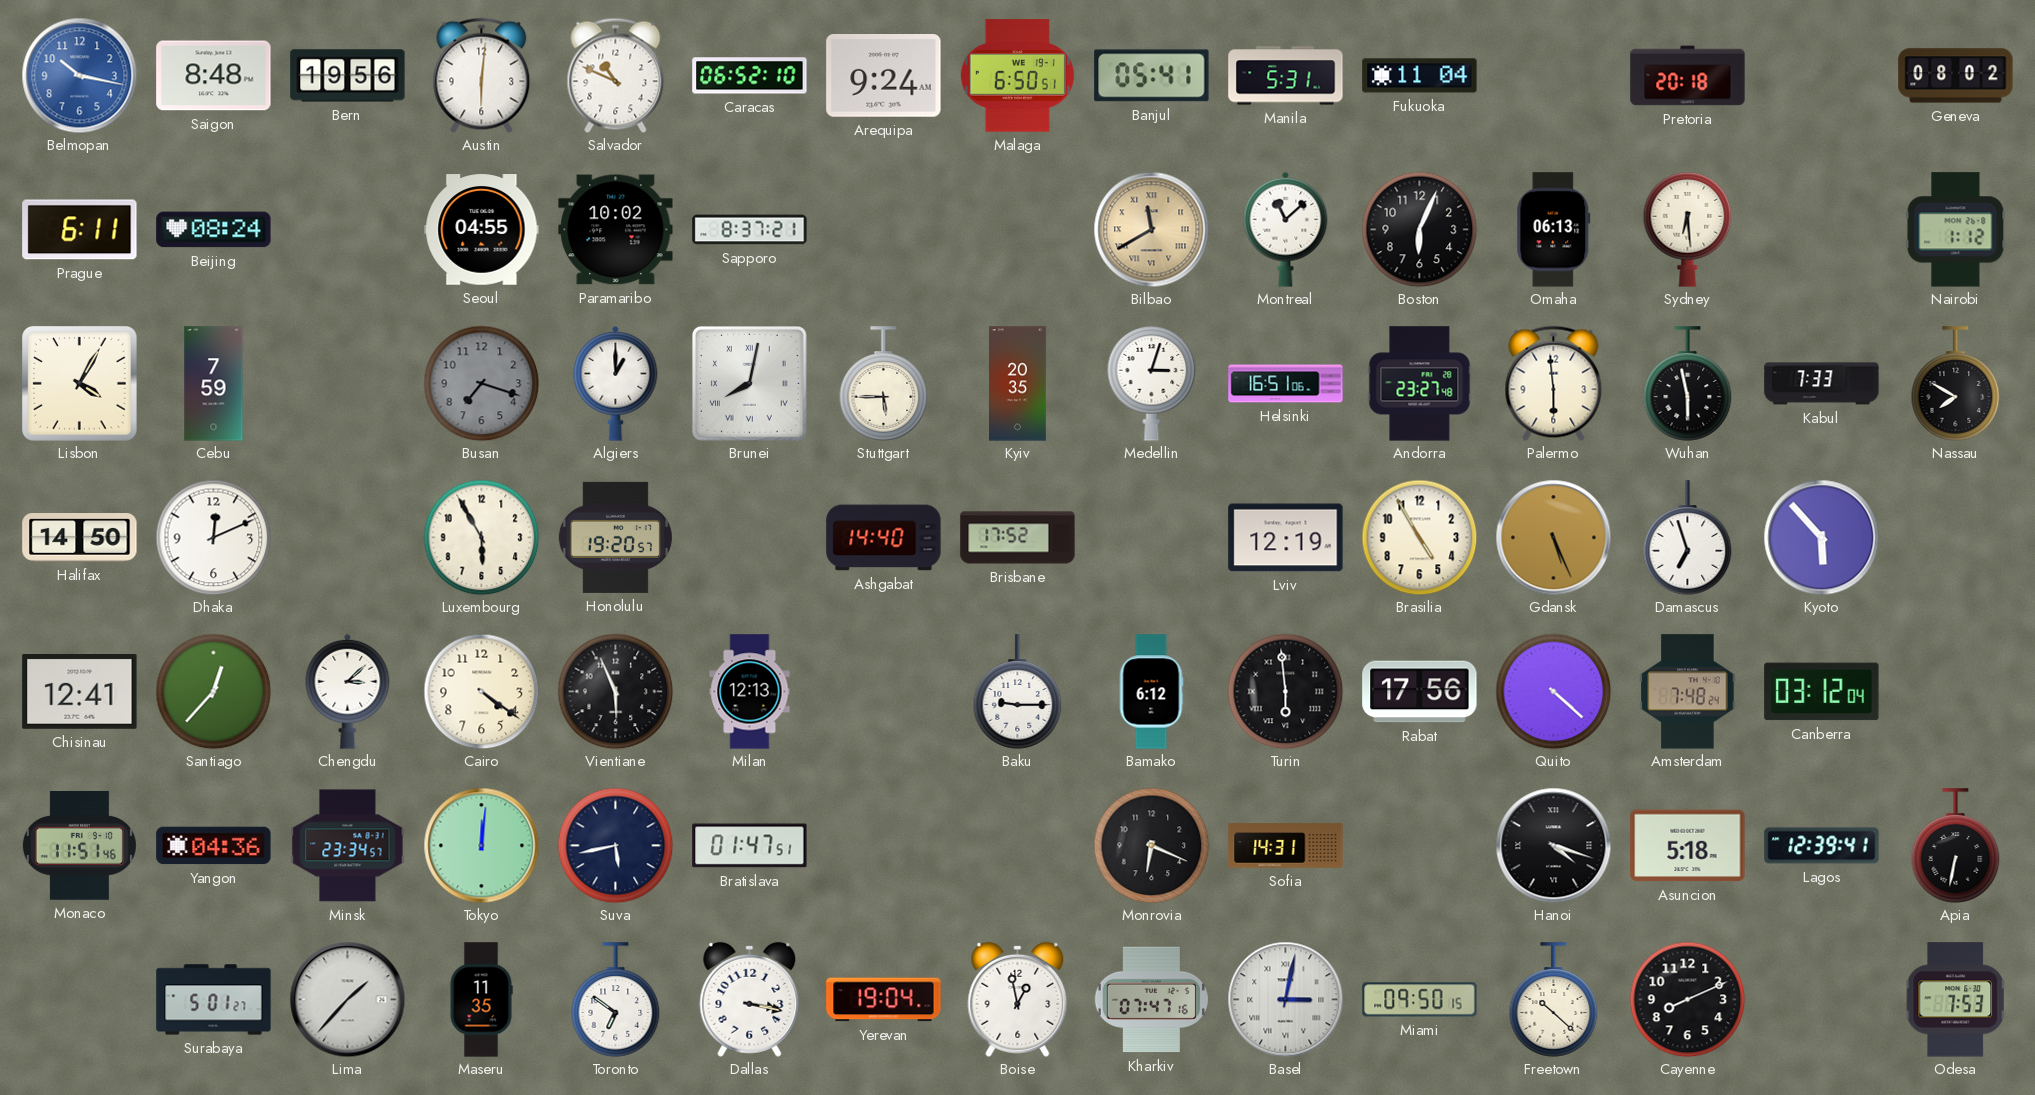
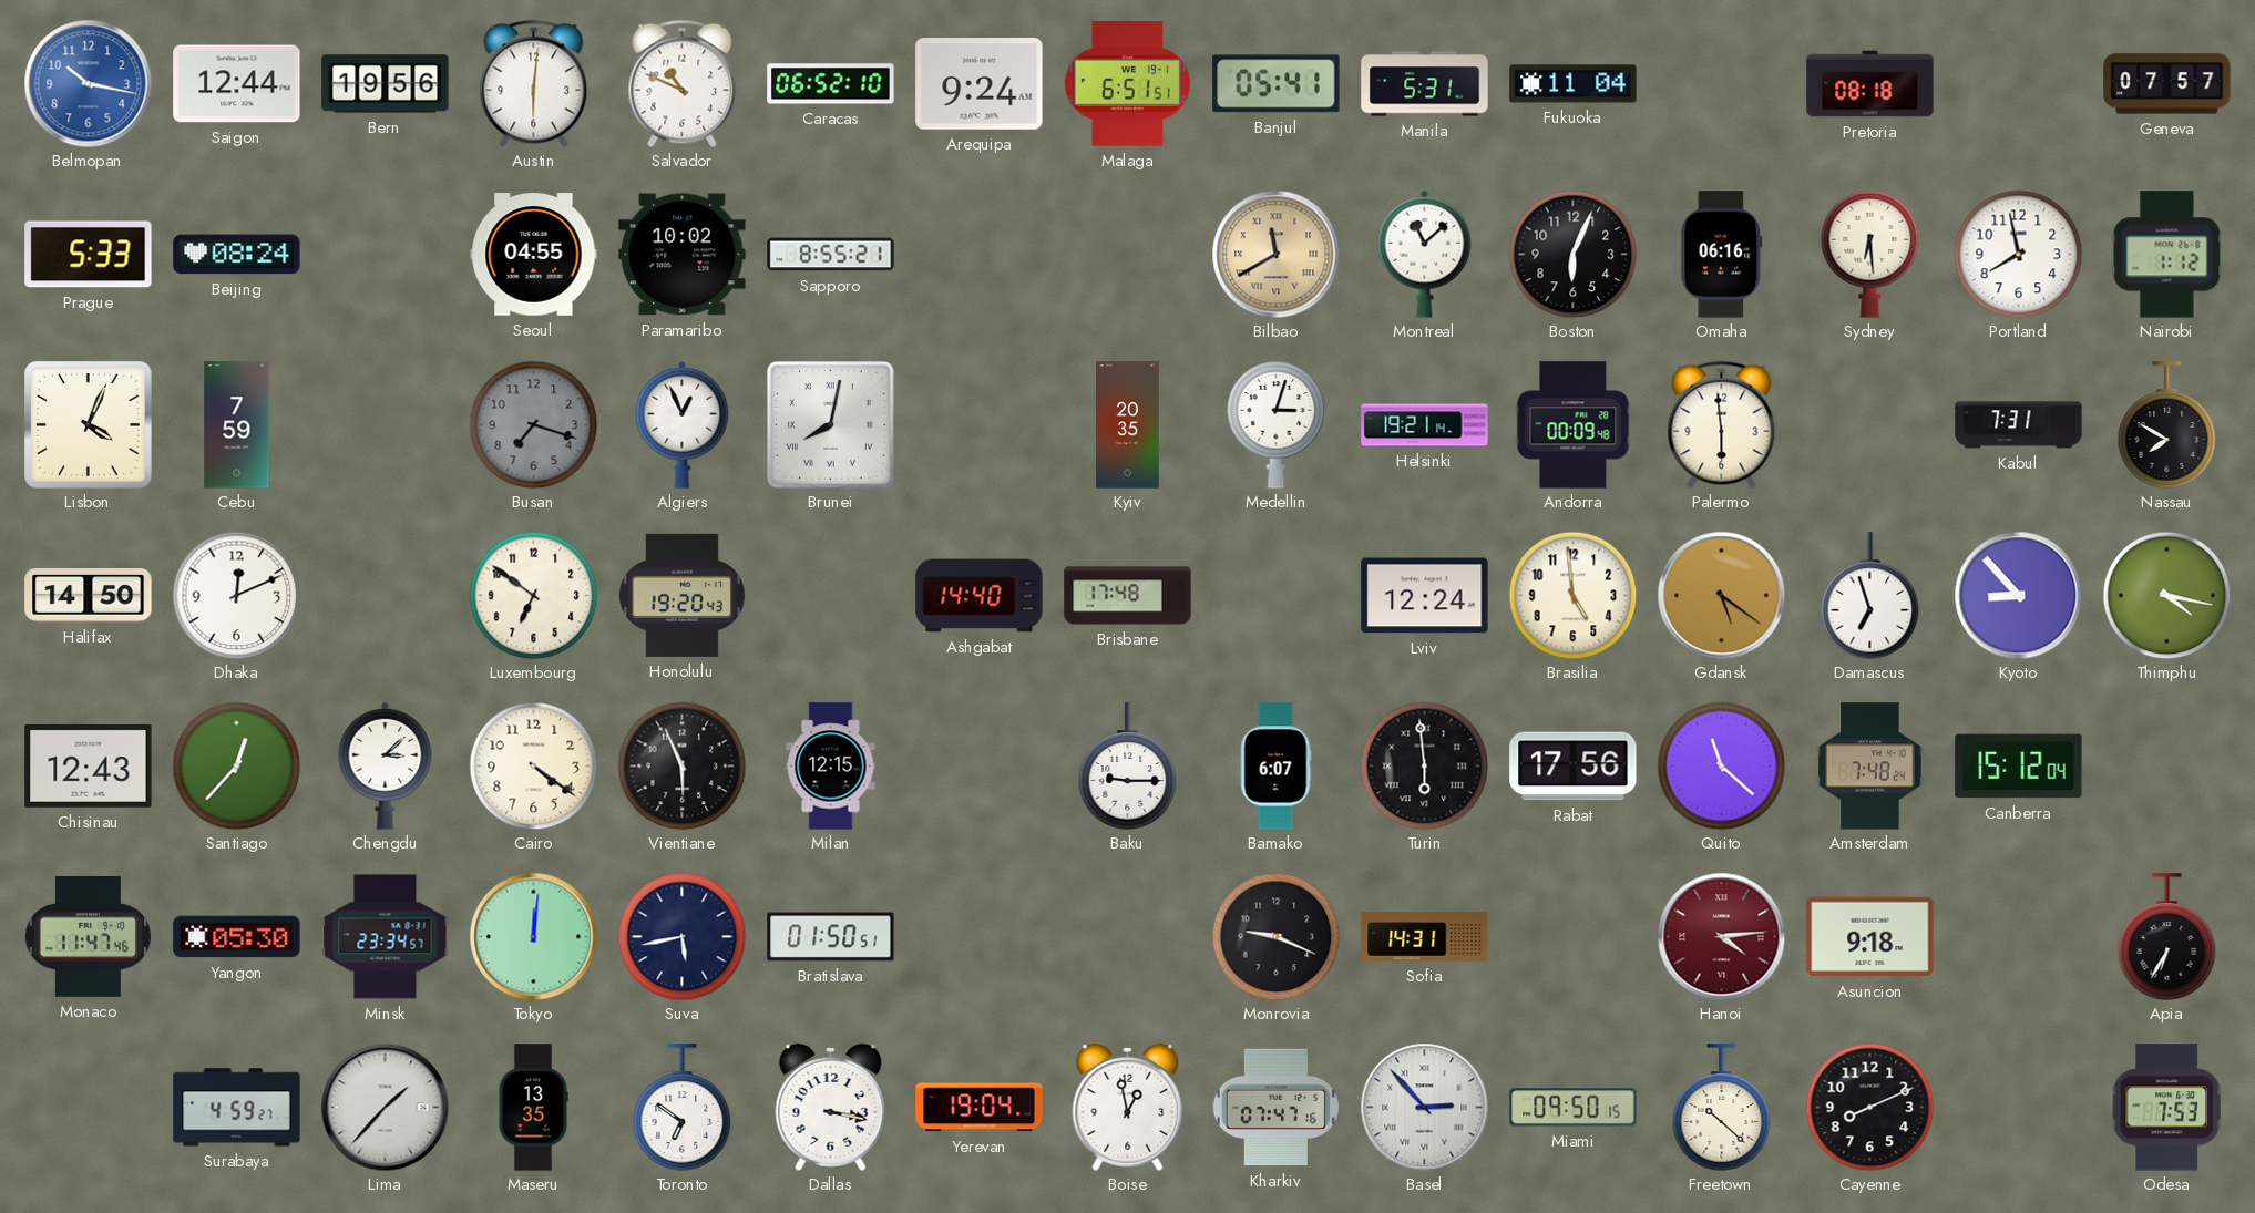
Saigon: 8:48 -> 12:44
Malaga: 6:50 -> 6:51
Pretoria: 20:18 -> 08:18
Geneva: 08:02 -> 07:57
Prague: 6:11 -> 5:33
Sapporo: 8:37 -> 8:55
Omaha: 06:13 -> 06:16
Portland: none -> 7:58
Lisbon: 4:05 -> 4:04
Algiers: 1:00 -> 12:56
Stuttgart: 5:45 -> none
Helsinki: 16:51 -> 19:21
Andorra: 23:27 -> 00:09
Wuhan: 5:58 -> none
Kabul: 7:33 -> 7:31
Luxembourg: 5:55 -> 6:51
Honolulu: 19:20:57 -> 19:20:43
Brisbane: 17:52 -> 17:48
Lviv: 12:19 -> 12:24
Brasilia: 4:55 -> 4:59
Gdansk: 5:26 -> 5:21
Kyoto: 5:53 -> 8:53
Thimphu: none -> 4:17
Chisinau: 12:41 -> 12:43
Milan: 12:13 -> 12:15
Bamako: 6:12 -> 6:07
Quito: 4:22 -> 11:22
Canberra: 03:12 -> 15:12
Monaco: 11:51 -> 11:47
Yangon: 04:36 -> 05:30
Bratislava: 01:47 -> 01:50
Monrovia: 6:19 -> 9:19
Hanoi: 4:18 -> 4:14
Hanoi dial: black -> burgundy
Asuncion: 5:18 -> 9:18
Lagos: 12:39 -> none
Apia: 6:32 -> 6:35
Surabaya: 5:01 -> 4:59
Maseru: 11:35 -> 13:35
Basel: 3:02 -> 2:53
